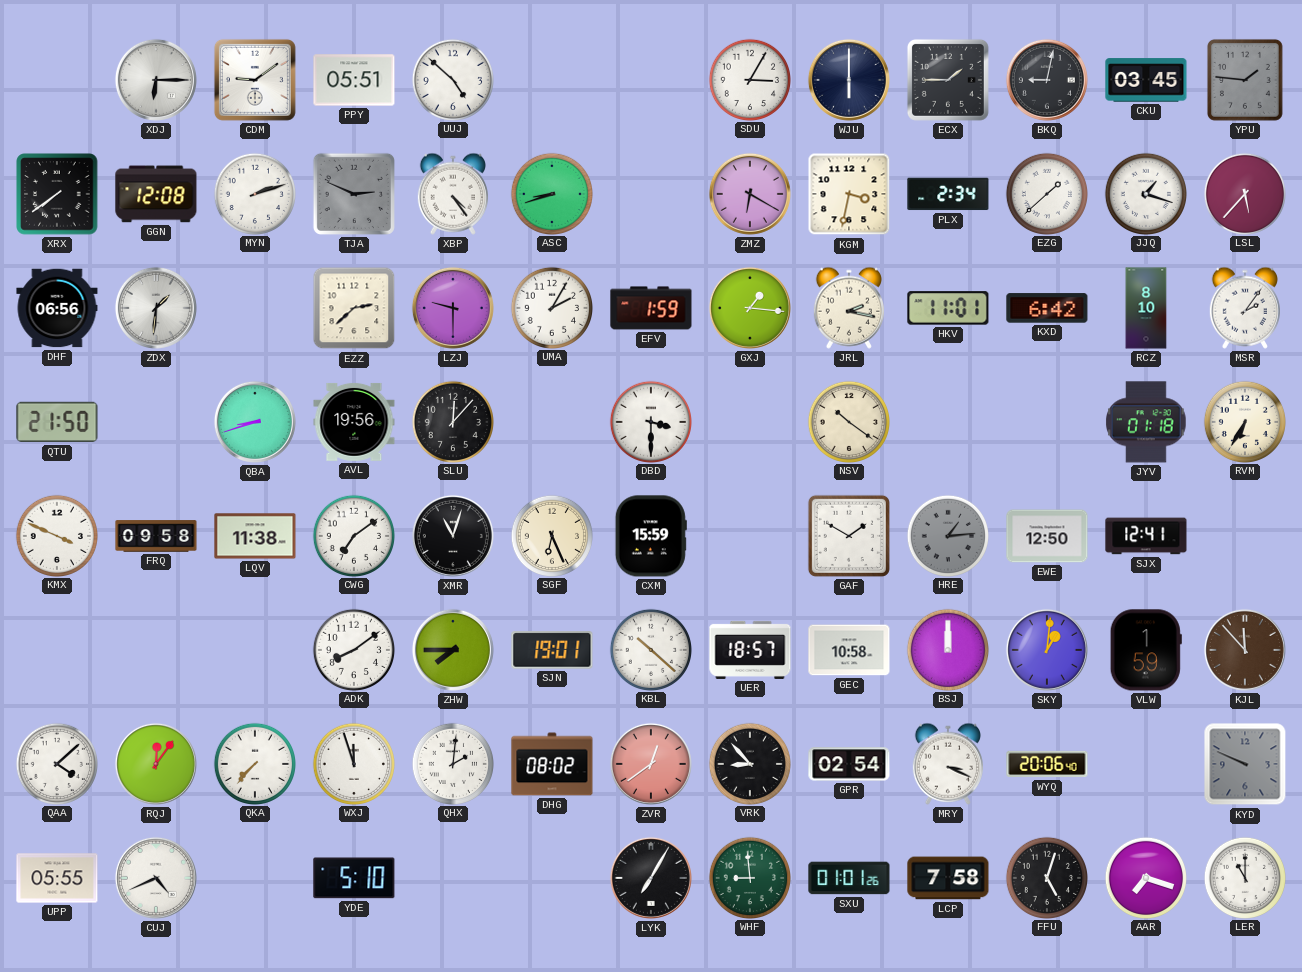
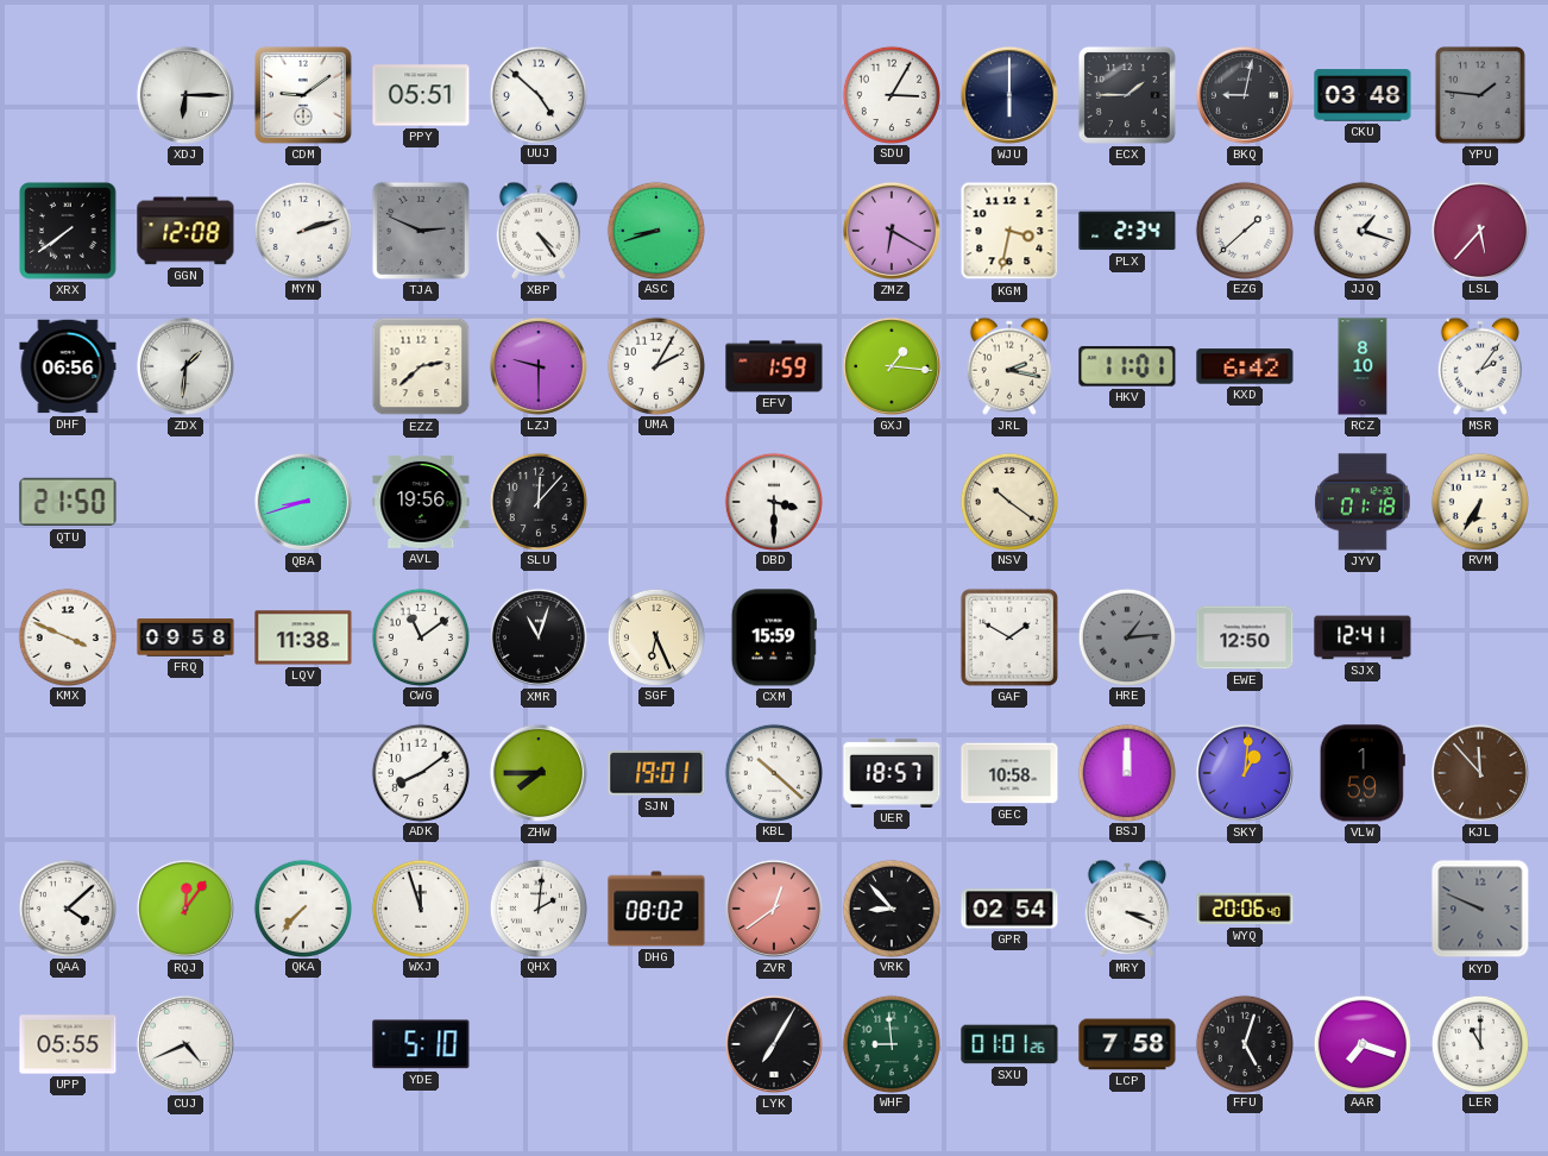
CKU: 03:45 -> 03:48
CWG: 7:09 -> 11:09
